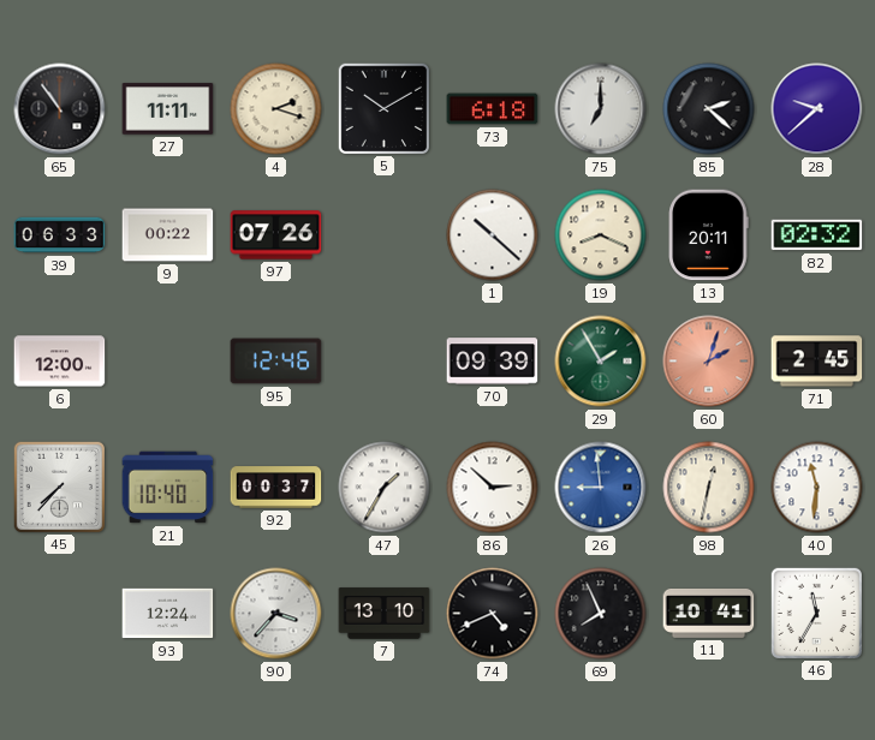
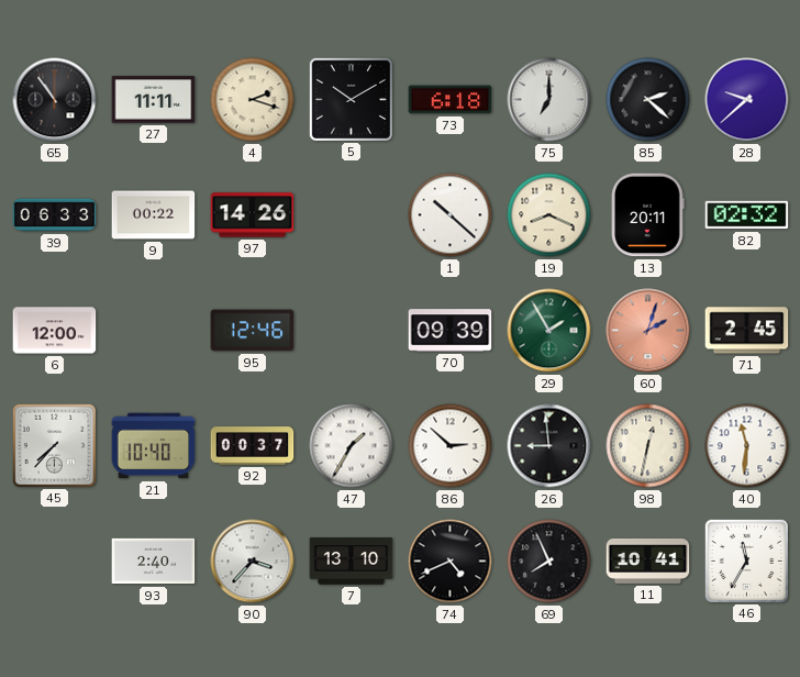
97: 07:26 -> 14:26
26 dial: blue -> black
93: 12:24 -> 2:40
